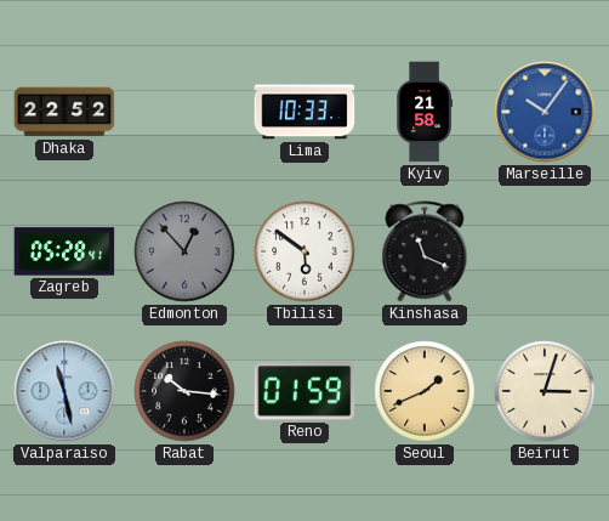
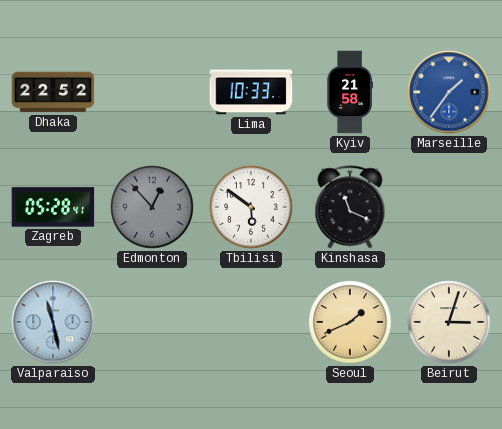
Marseille: 10:06 -> 1:36
Rabat: 10:16 -> none
Reno: 01:59 -> none
